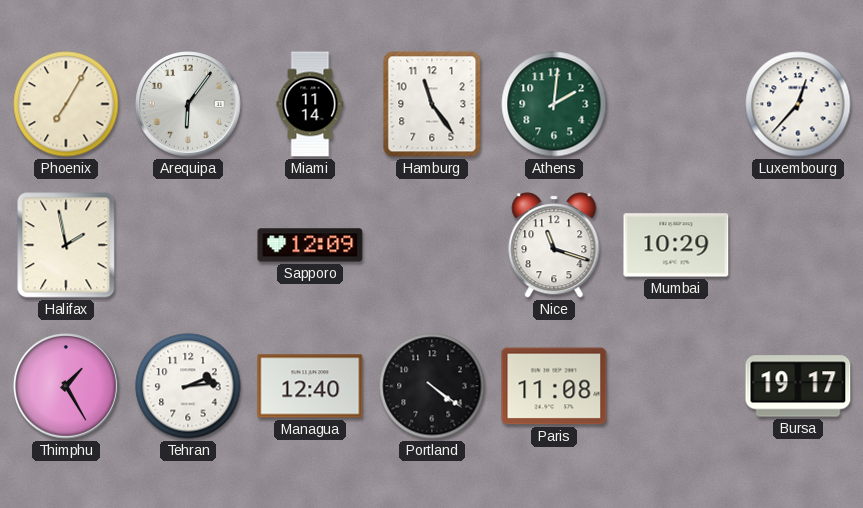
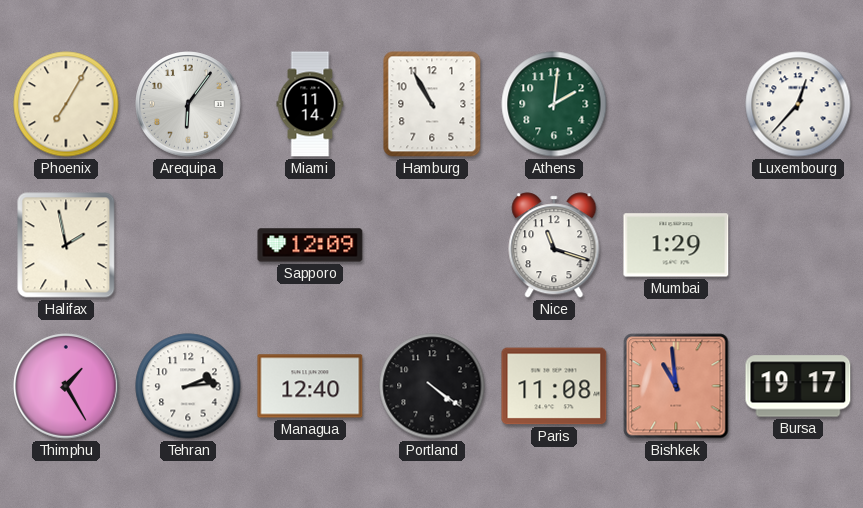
Hamburg: 11:24 -> 10:55
Mumbai: 10:29 -> 1:29
Bishkek: none -> 10:59
